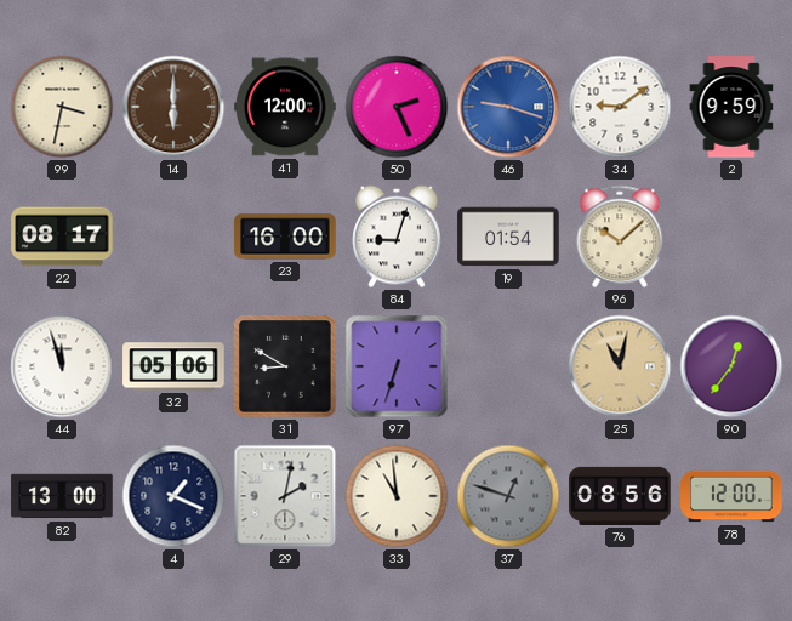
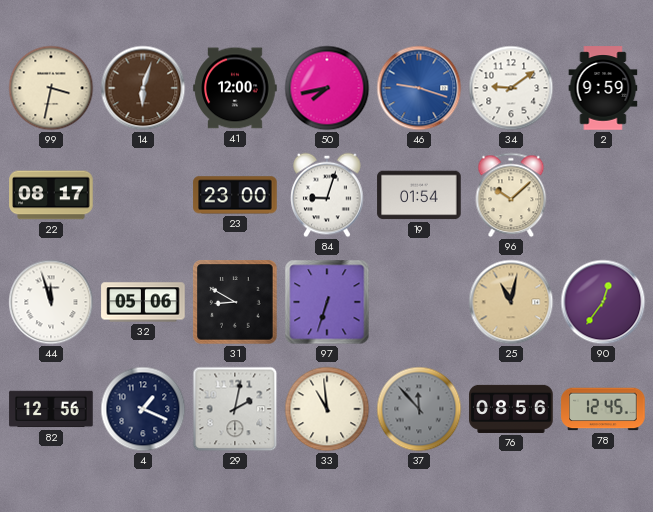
14: 6:00 -> 6:03
50: 2:26 -> 7:43
23: 16:00 -> 23:00
82: 13:00 -> 12:56
37: 12:48 -> 11:53
78: 12:00 -> 12:45
